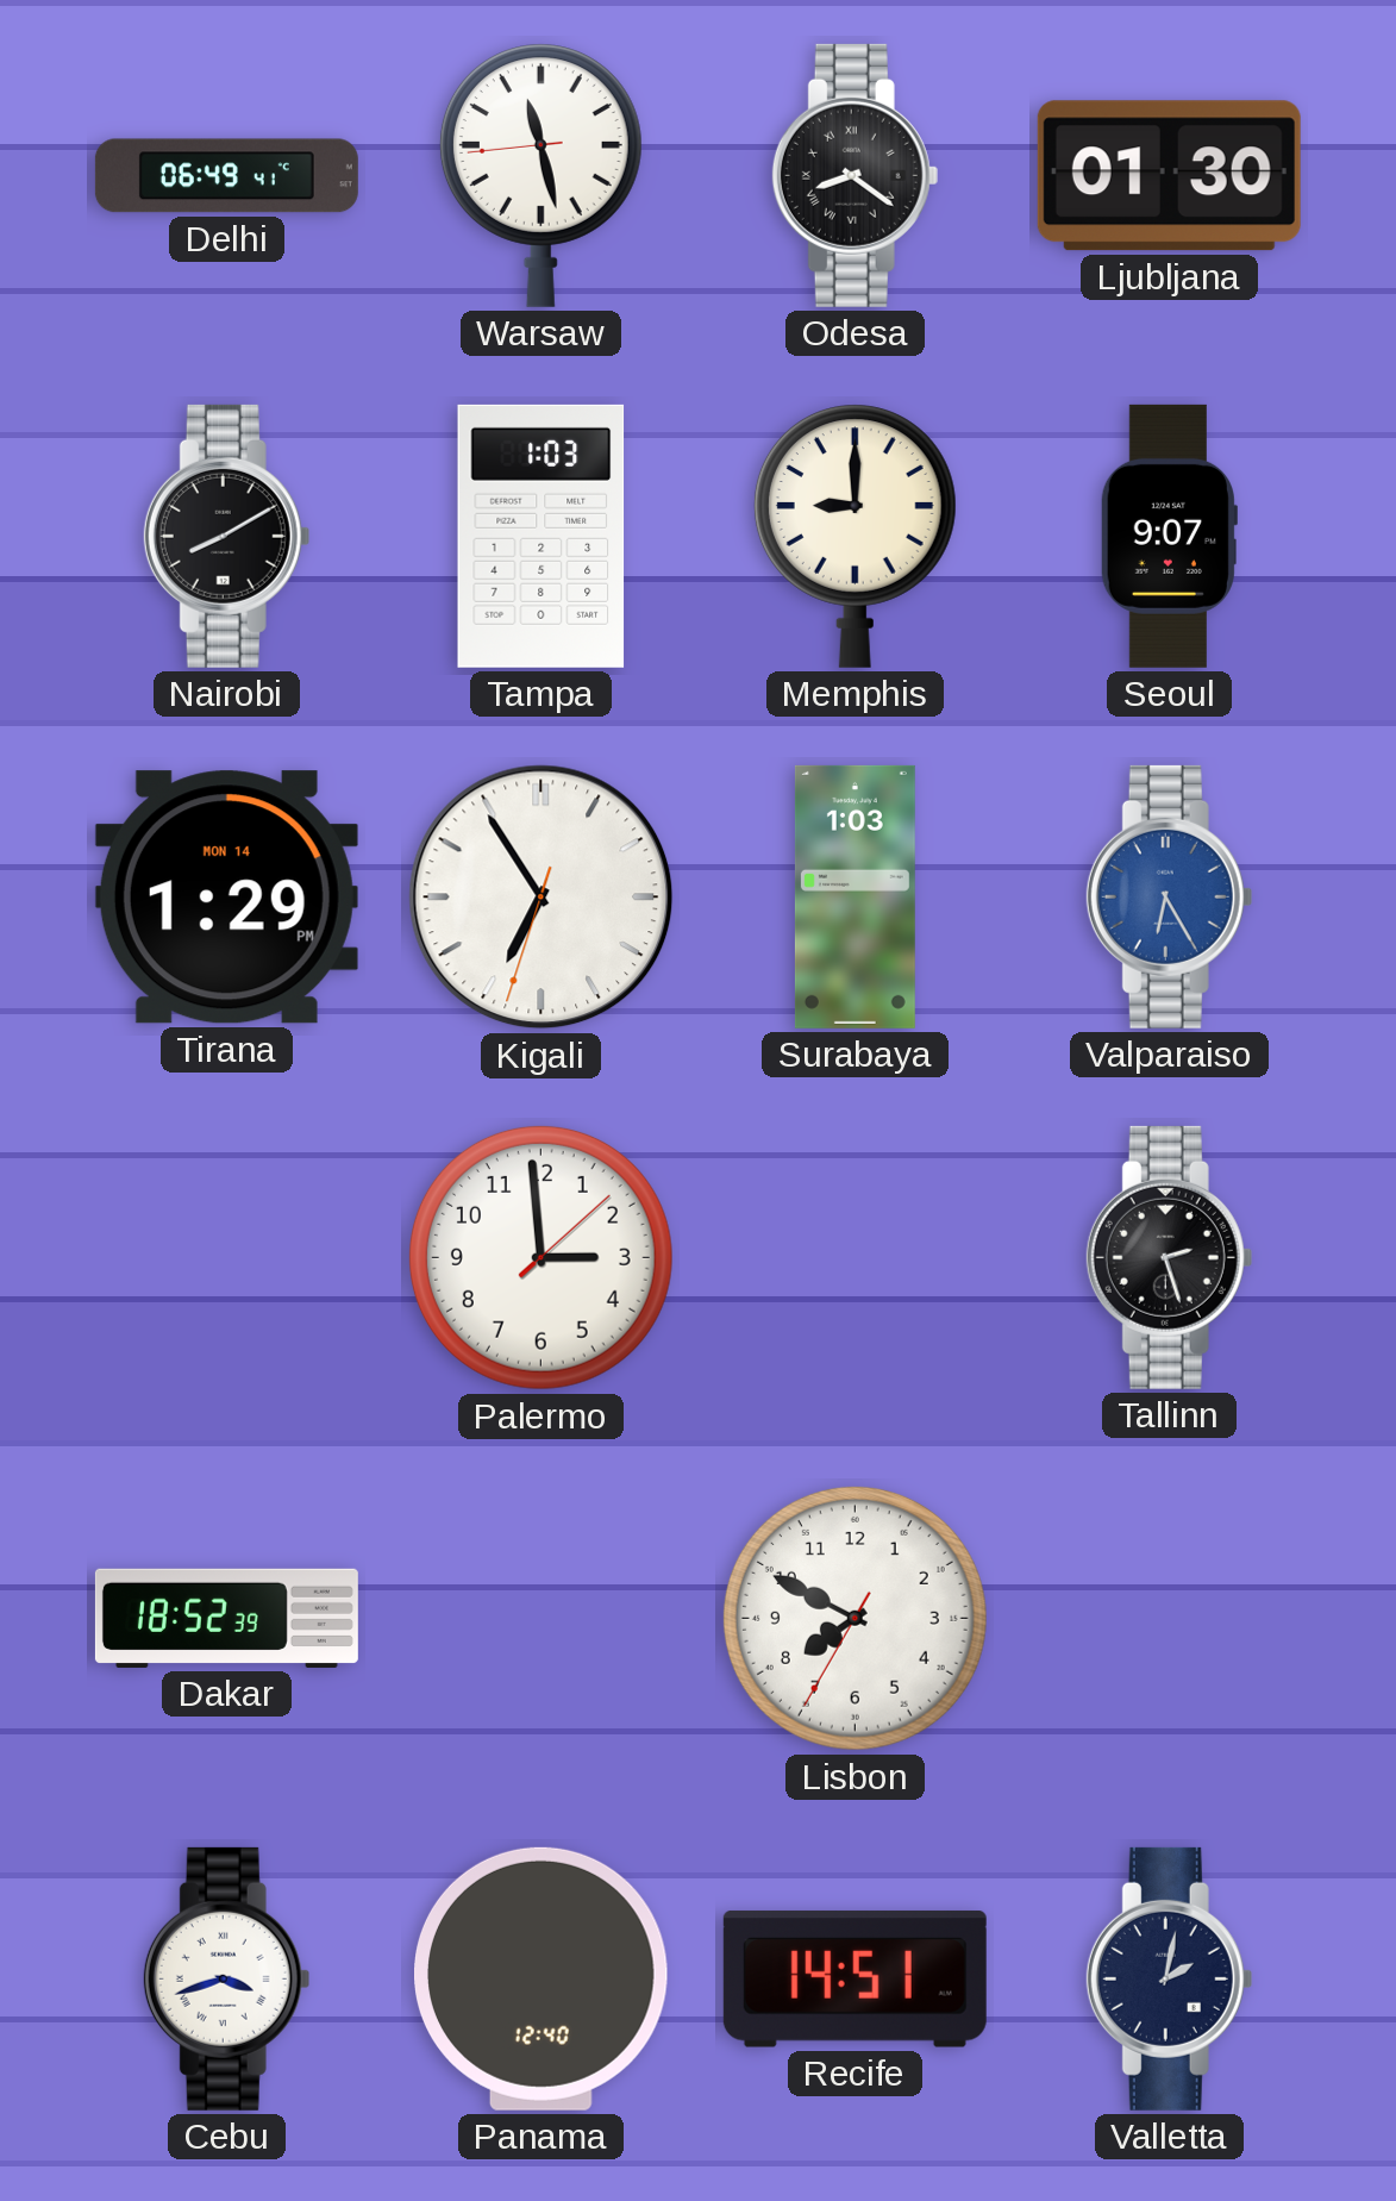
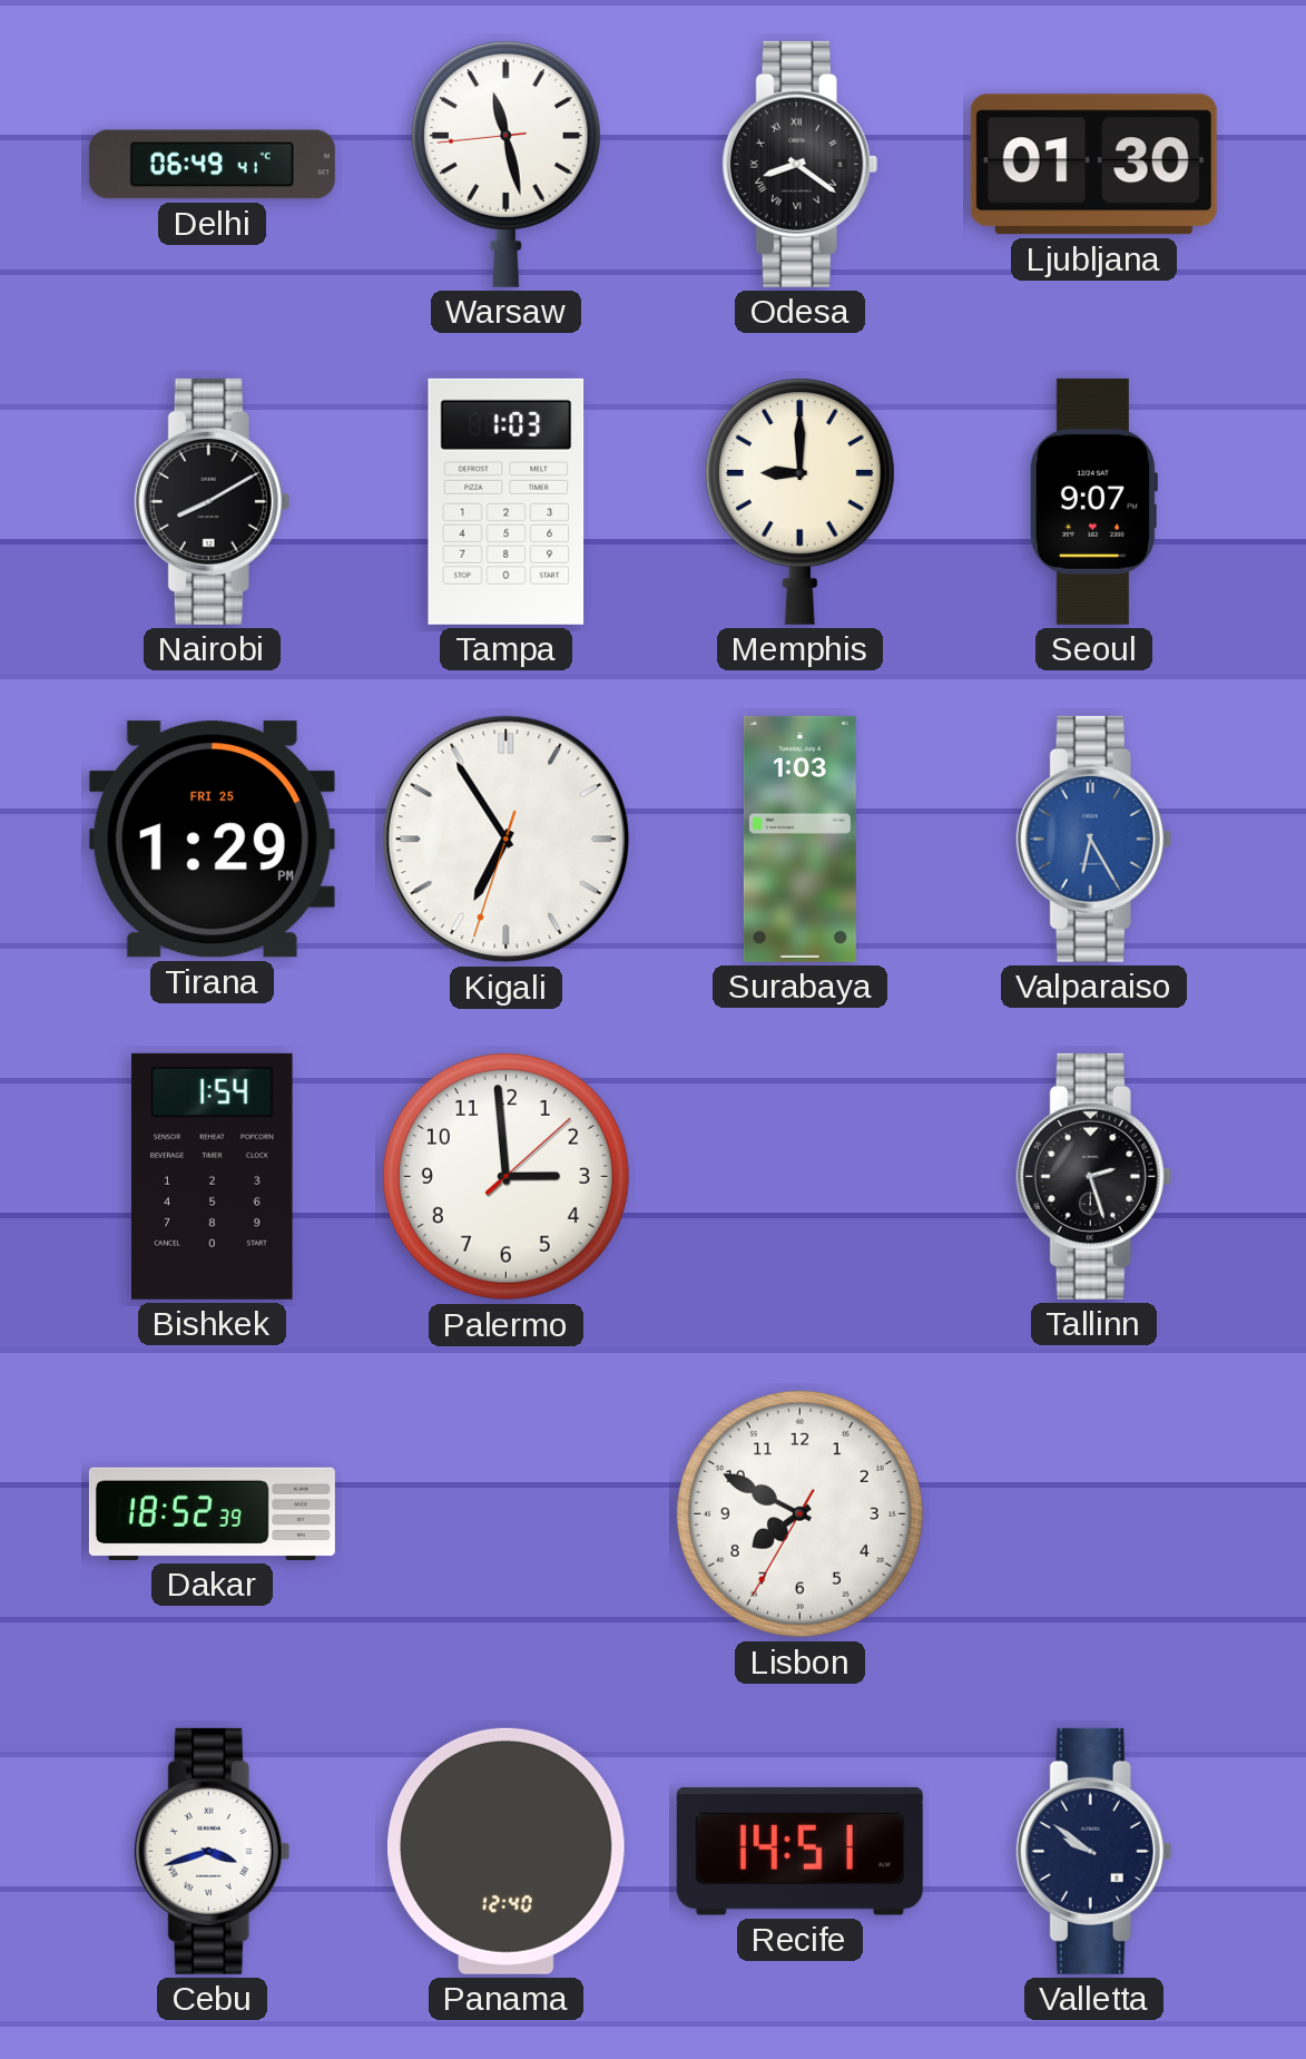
Tirana date: MON 14 -> FRI 25
Bishkek: none -> 1:54
Valletta: 2:02 -> 9:51
